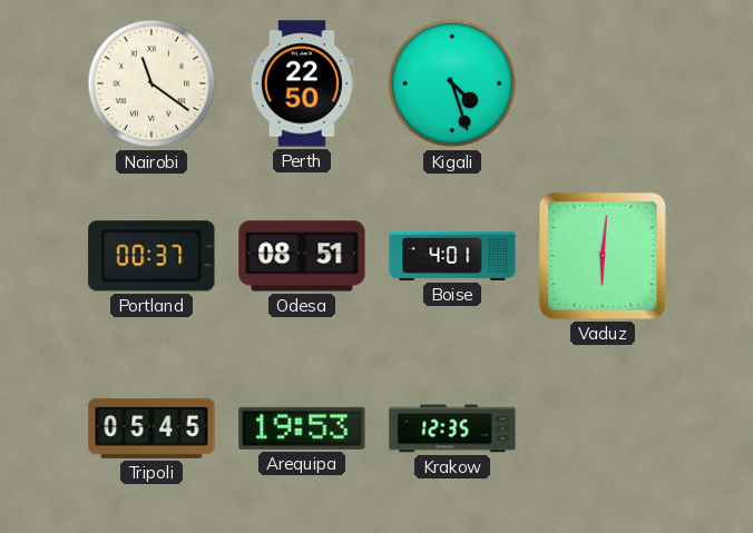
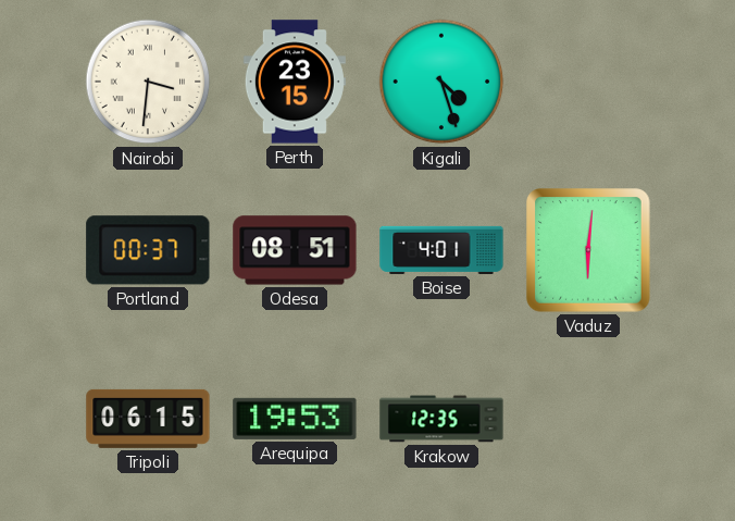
Nairobi: 11:21 -> 3:31
Perth: 22:50 -> 23:15
Tripoli: 05:45 -> 06:15
